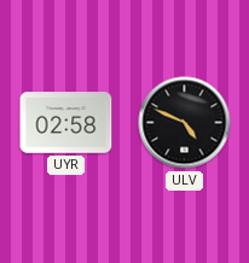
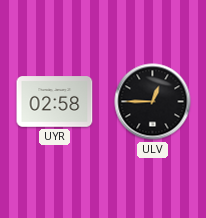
ULV: 4:49 -> 12:45
